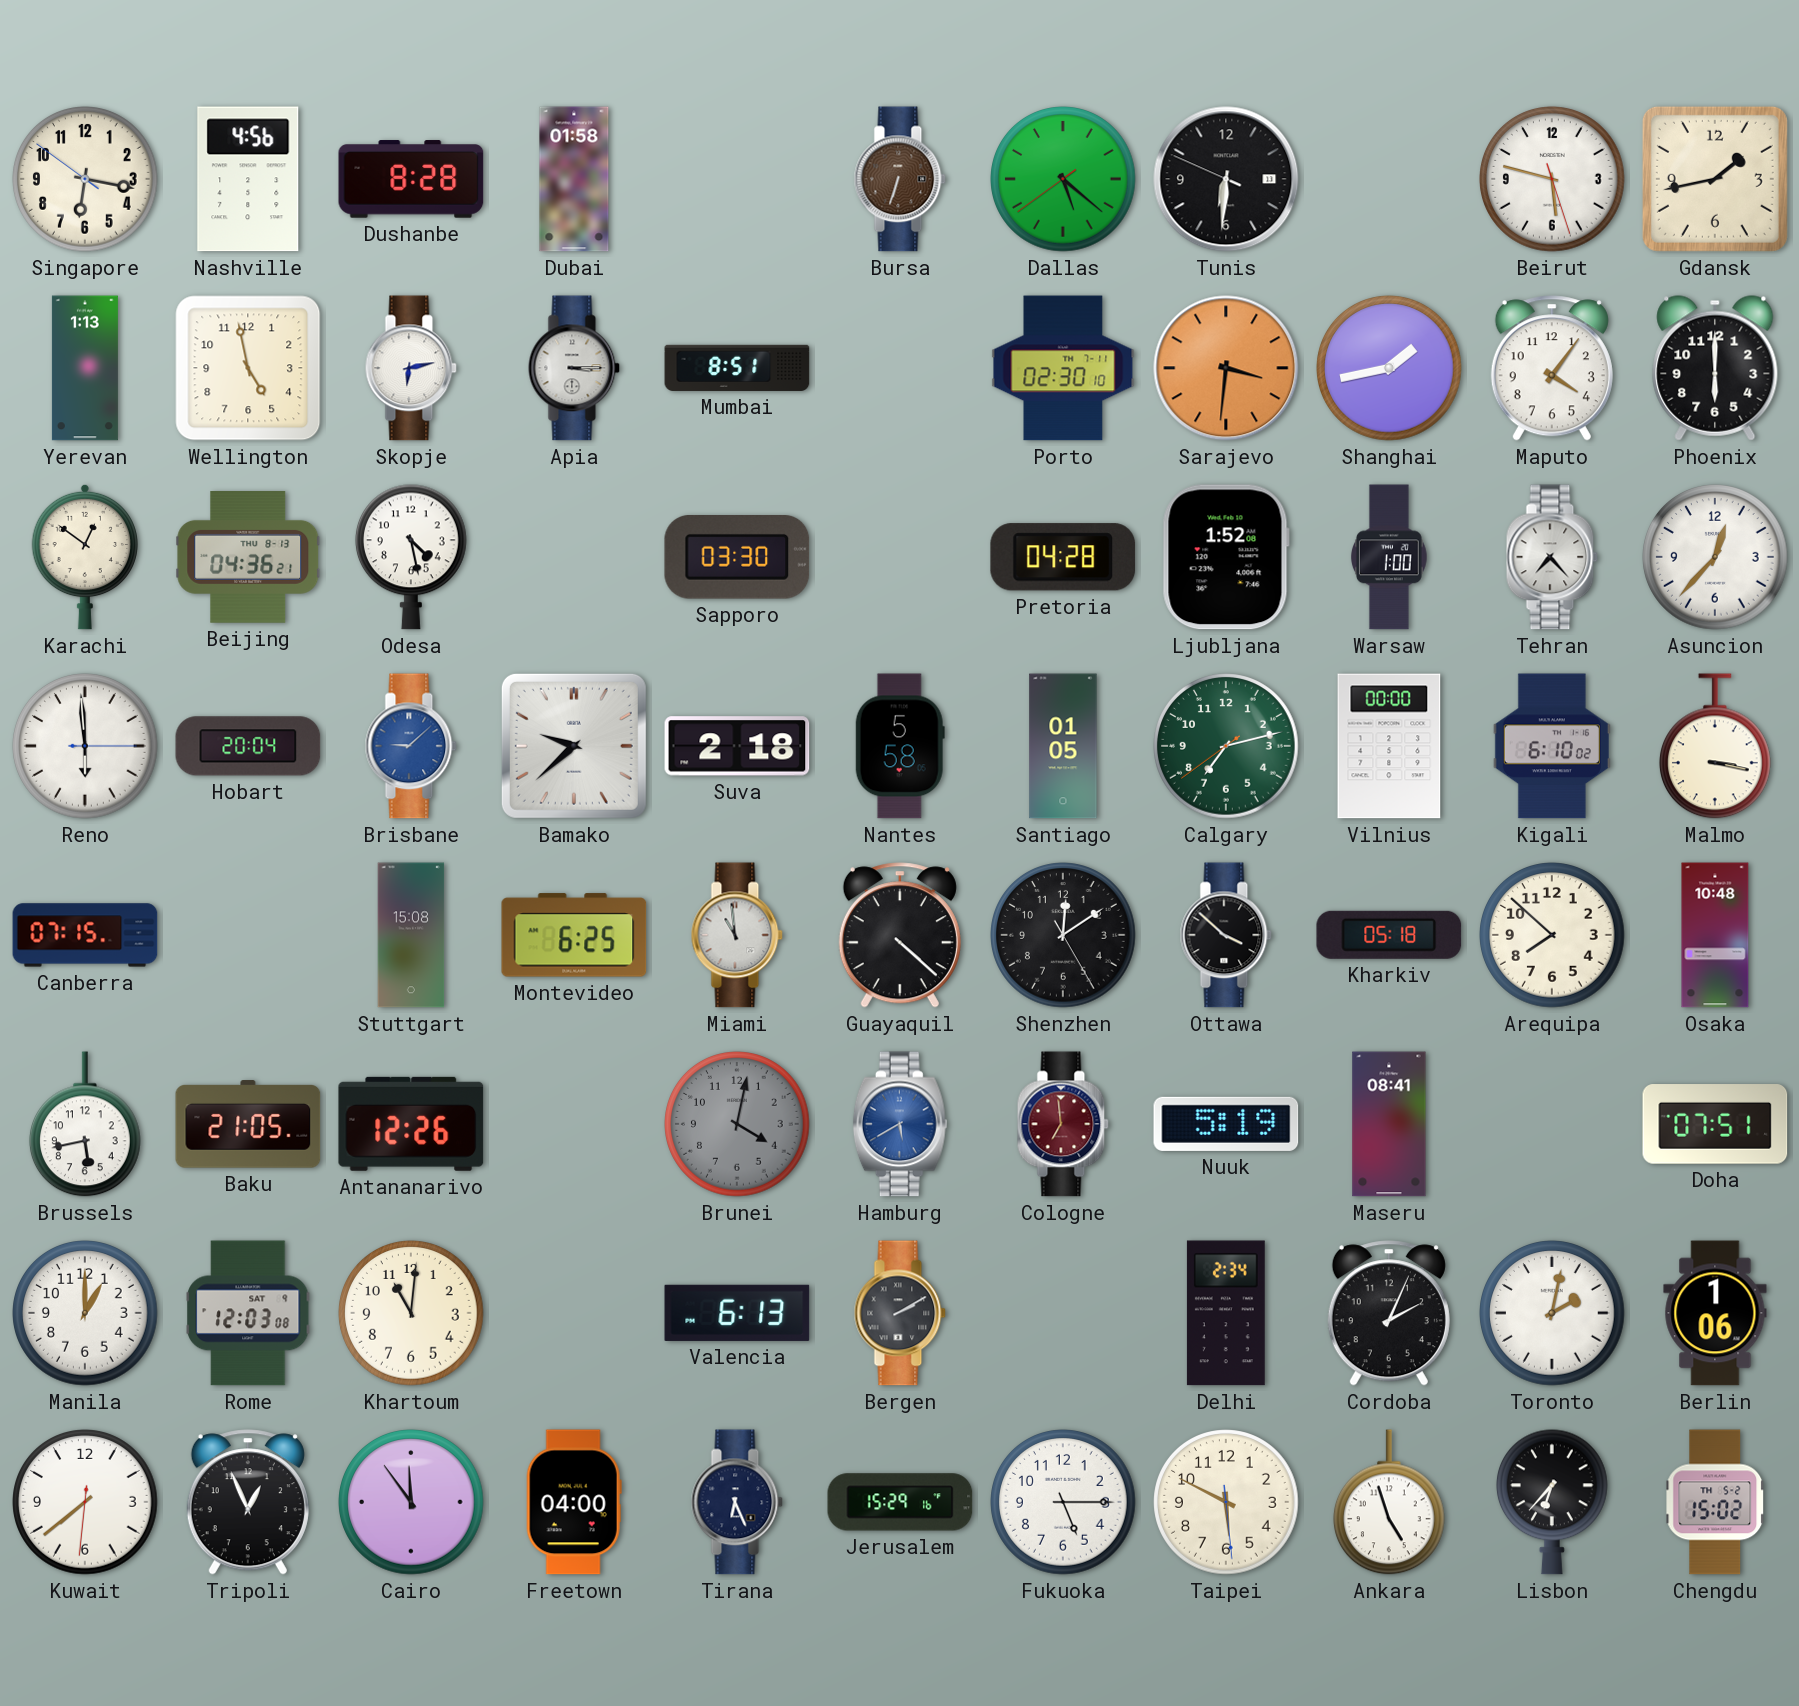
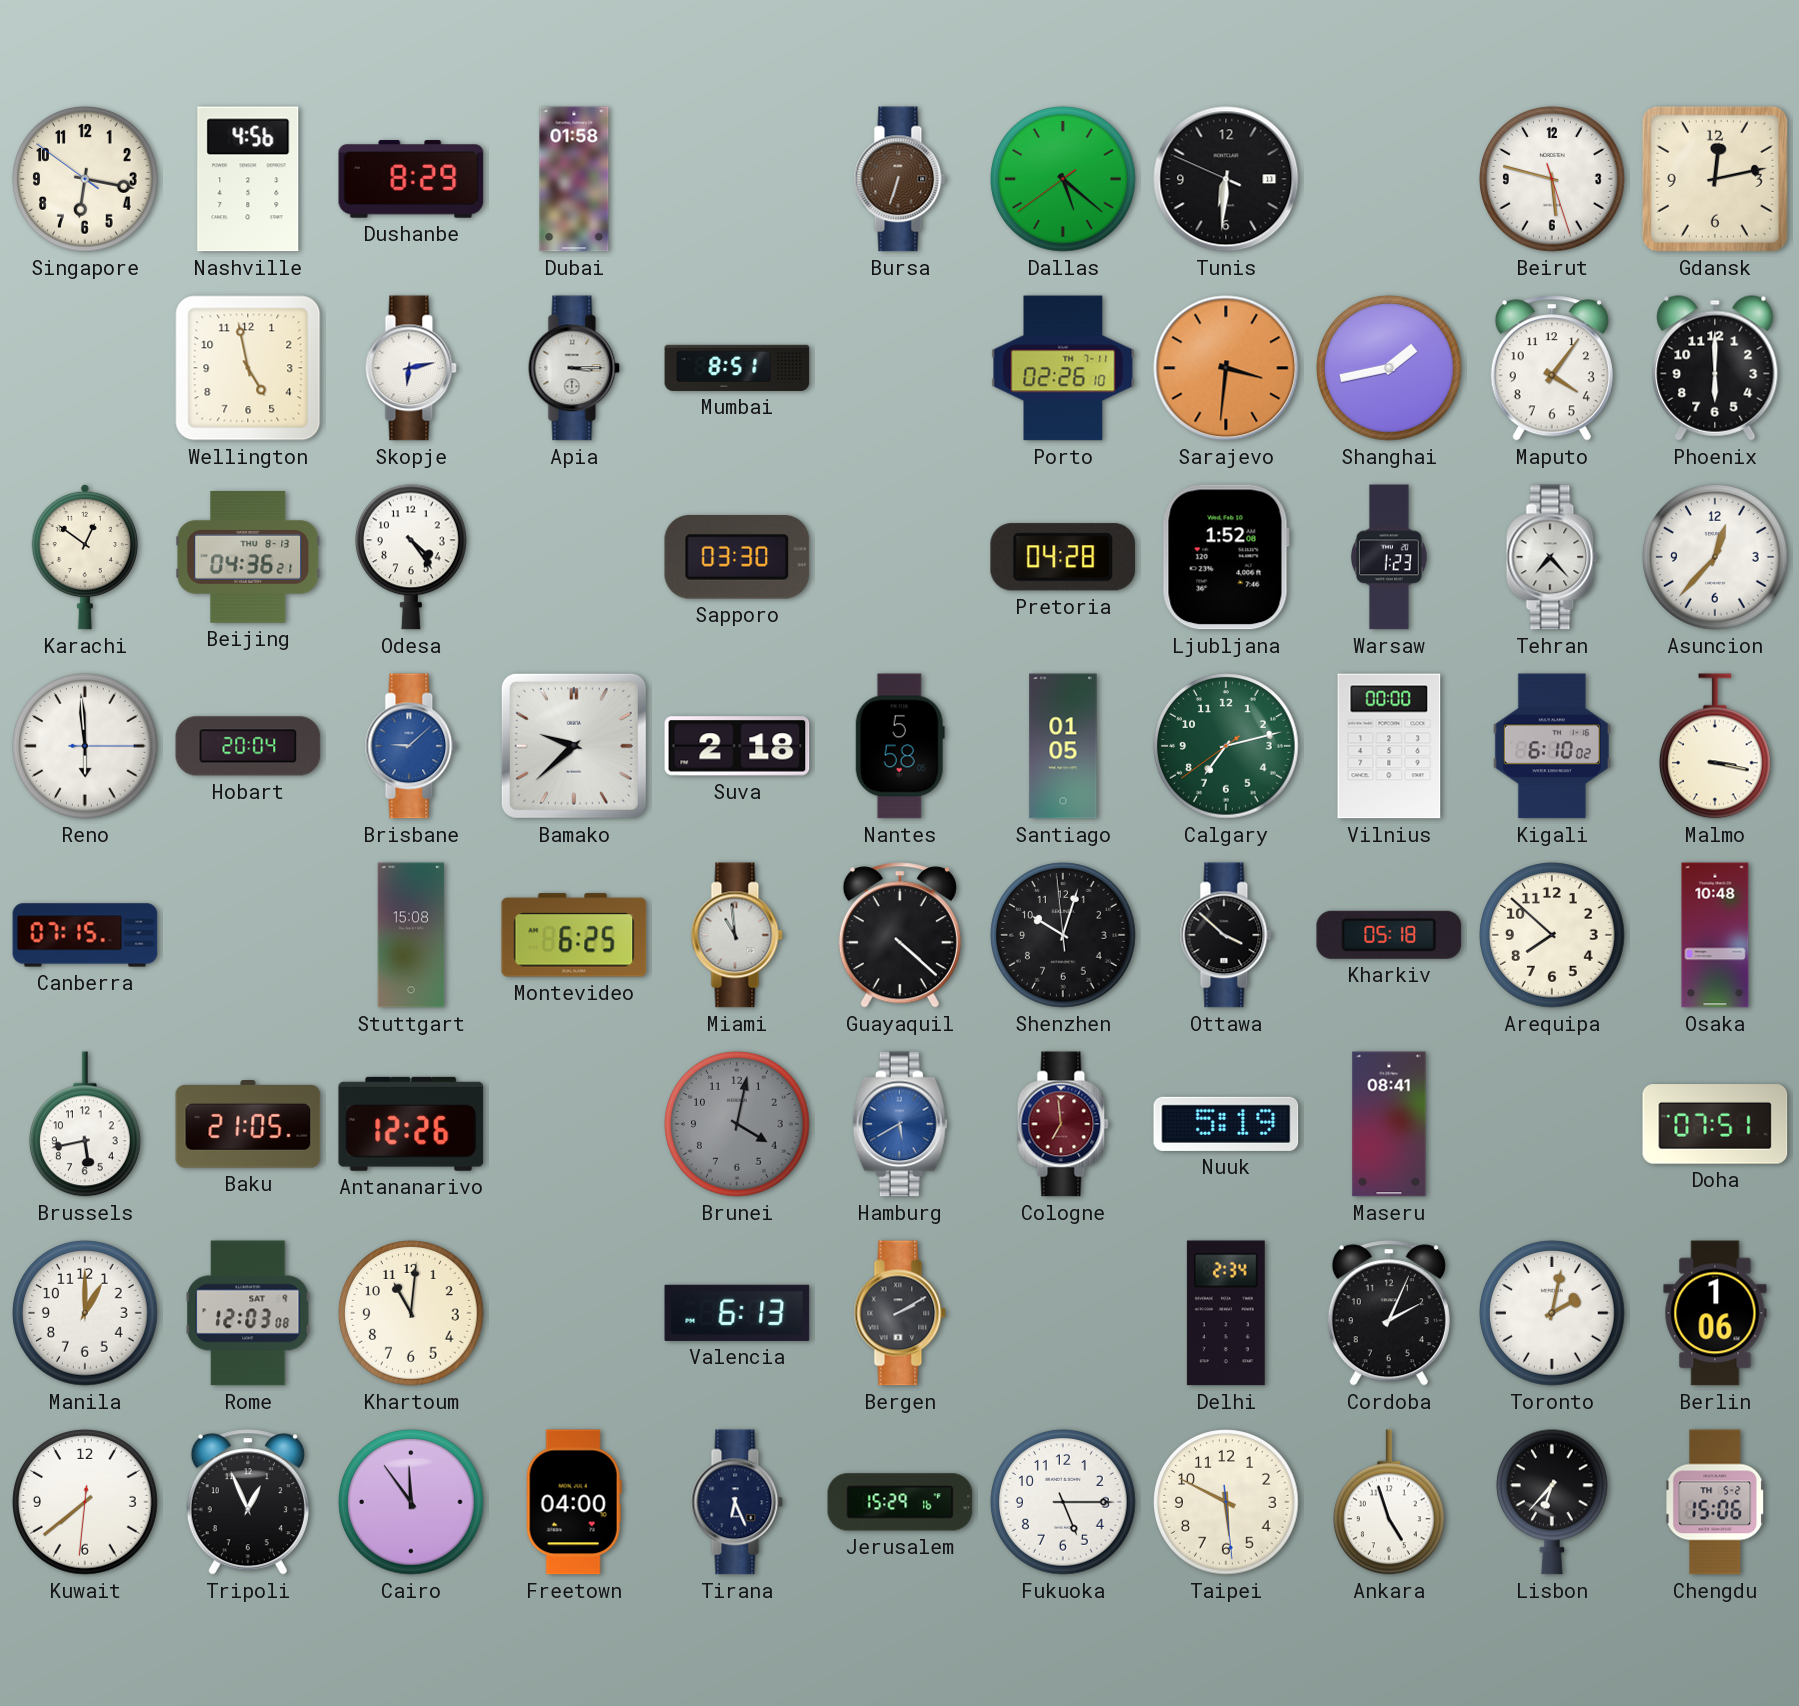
Dushanbe: 8:28 -> 8:29
Gdansk: 1:43 -> 12:13
Yerevan: 1:13 -> none
Porto: 02:30 -> 02:26
Odesa: 4:28 -> 4:24
Warsaw: 1:00 -> 1:23
Shenzhen: 12:09 -> 10:02
Chengdu: 15:02 -> 15:06
